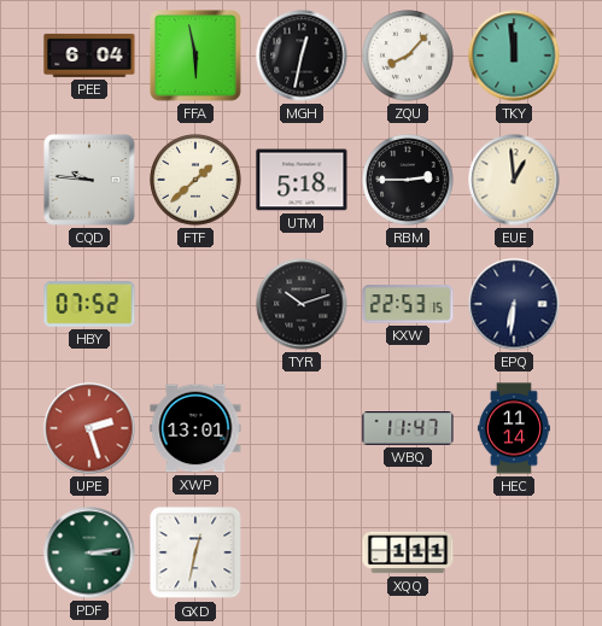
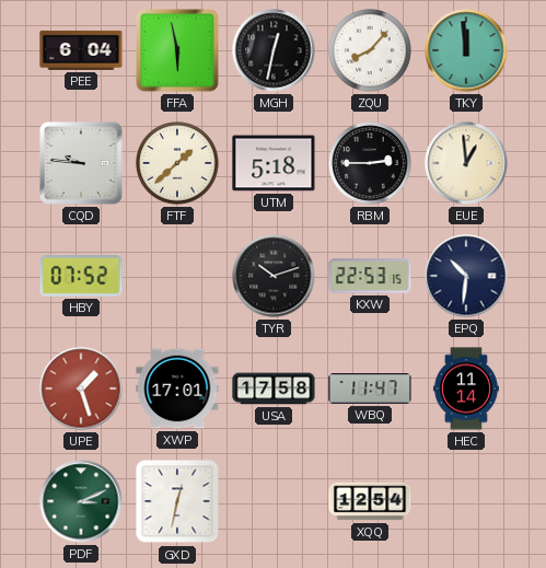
EPQ: 6:31 -> 10:31
UPE: 2:27 -> 1:27
XWP: 13:01 -> 17:01
USA: none -> 17:58
PDF: 3:14 -> 3:11
XQQ: 1:11 -> 12:54
